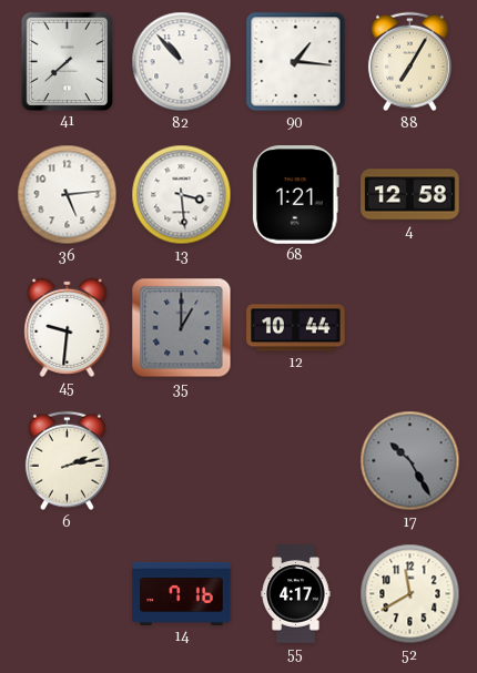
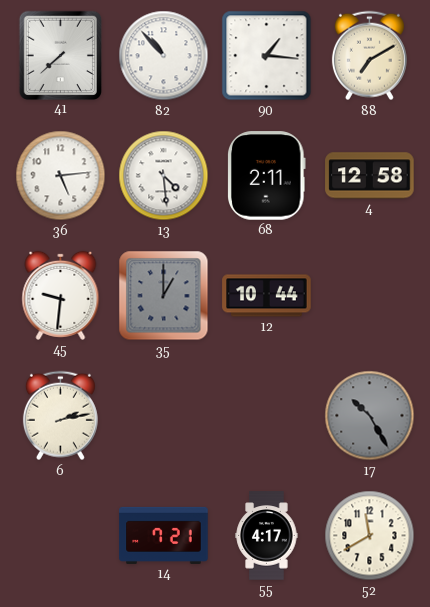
88: 7:05 -> 7:10
13: 3:29 -> 4:29
68: 1:21 -> 2:11
14: 7:16 -> 7:21
